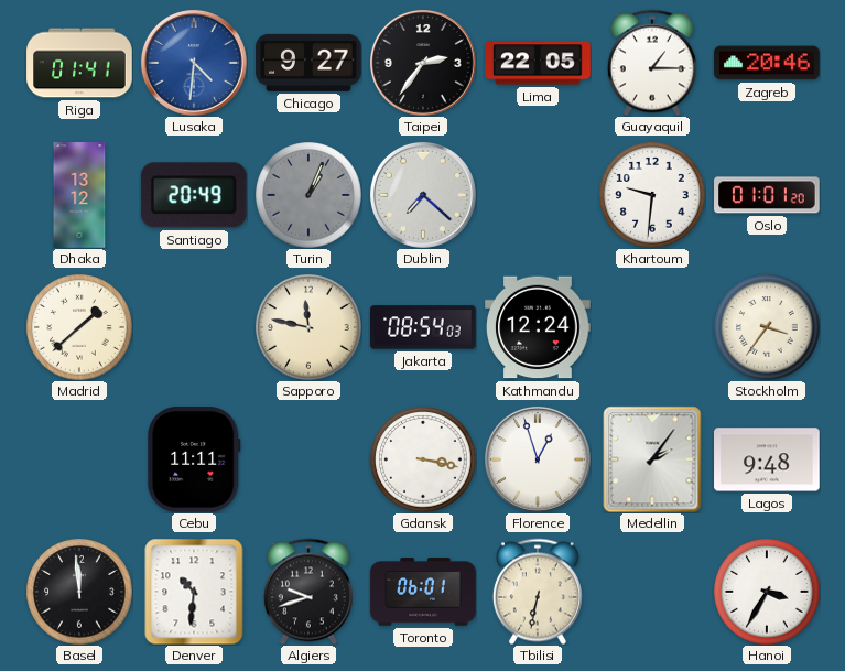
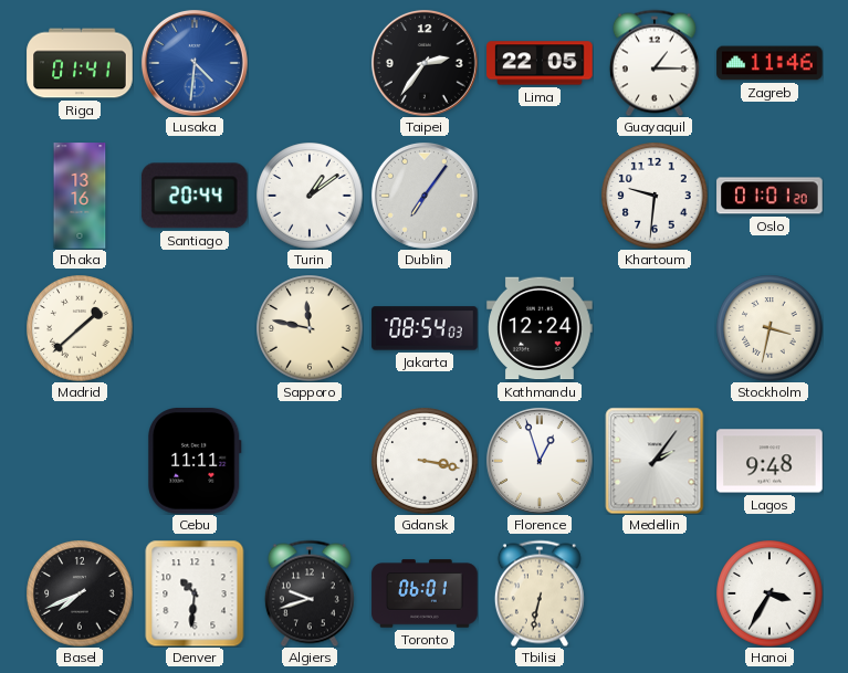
Chicago: 9:27 -> none
Zagreb: 20:46 -> 11:46
Dhaka: 13:12 -> 13:16
Santiago: 20:49 -> 20:44
Turin: 1:04 -> 1:09
Turin dial: grey -> white
Dublin: 7:22 -> 7:06
Stockholm: 3:36 -> 3:32
Basel: 11:59 -> 7:41
